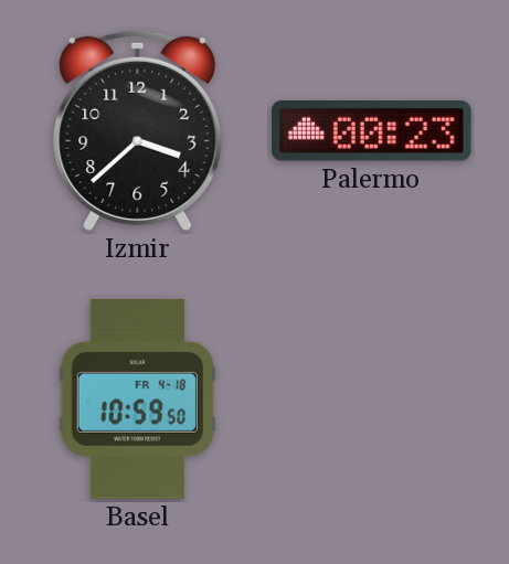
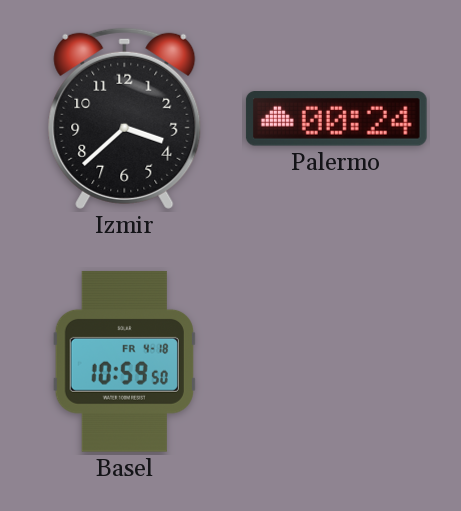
Palermo: 00:23 -> 00:24
